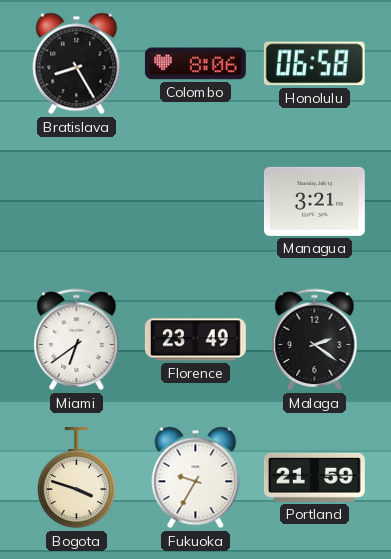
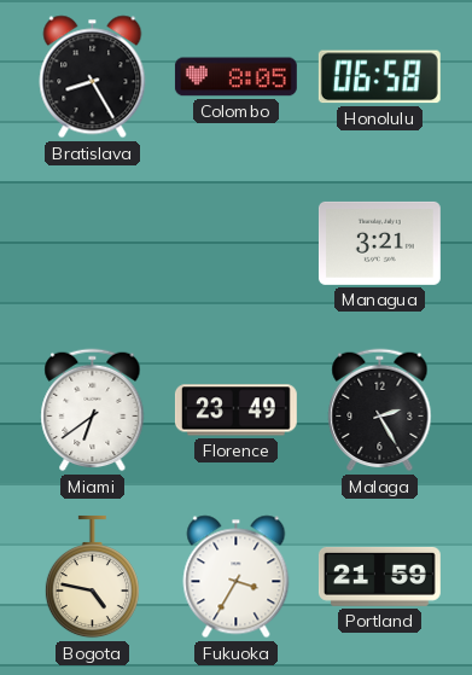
Colombo: 8:06 -> 8:05
Malaga: 2:21 -> 2:25
Bogota: 3:48 -> 4:47
Fukuoka: 9:35 -> 3:35
